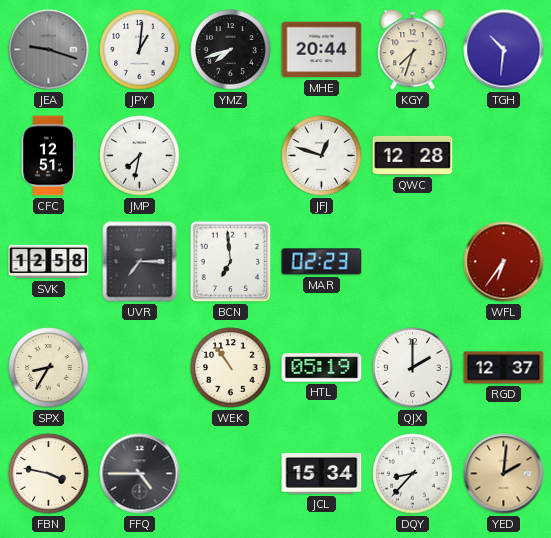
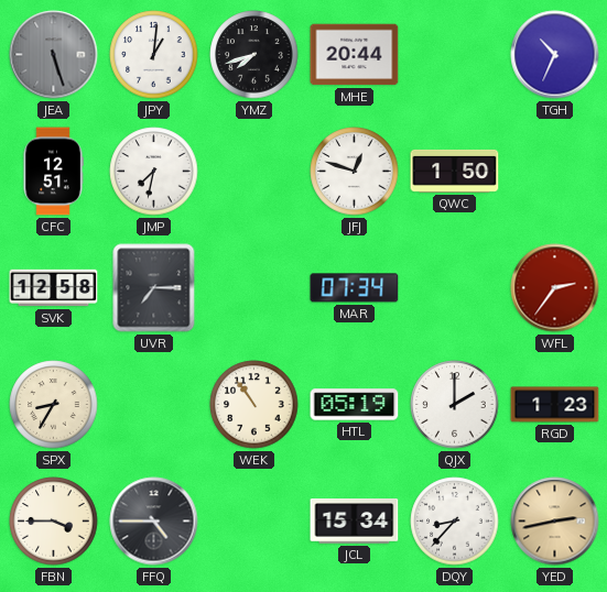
JEA: 9:18 -> 5:27
KGY: 7:33 -> none
TGH: 10:31 -> 10:34
QWC: 12:28 -> 1:50
BCN: 6:59 -> none
MAR: 02:23 -> 07:34
WFL: 6:36 -> 2:36
RGD: 12:37 -> 1:23
FBN: 3:47 -> 3:45
YED: 2:01 -> 2:43
